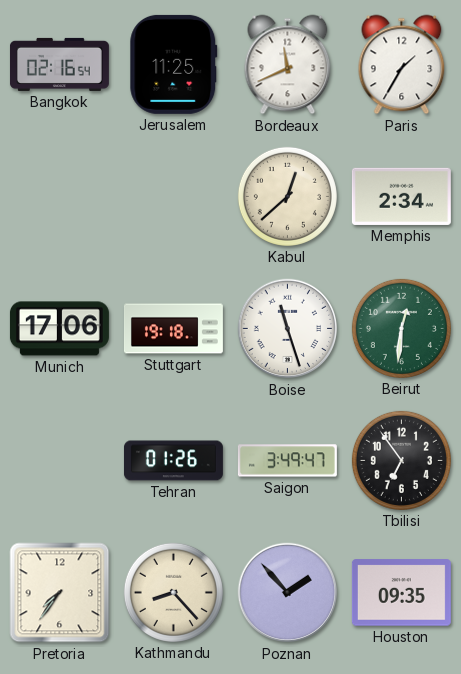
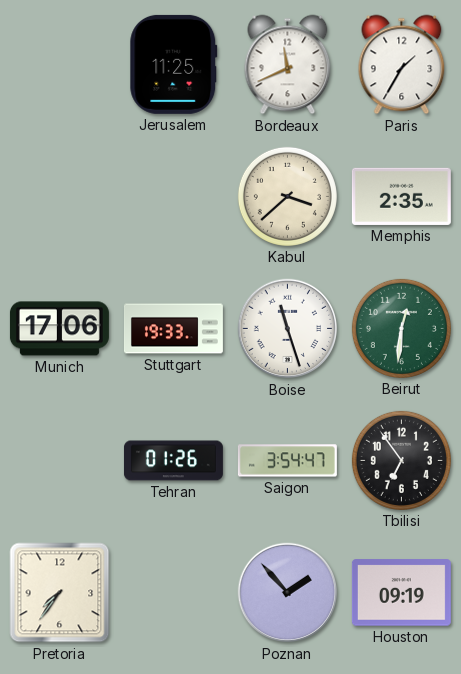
Bangkok: 02:16 -> none
Kabul: 12:38 -> 3:38
Memphis: 2:34 -> 2:35
Stuttgart: 19:18 -> 19:33
Saigon: 3:49 -> 3:54
Kathmandu: 8:23 -> none
Houston: 09:35 -> 09:19
